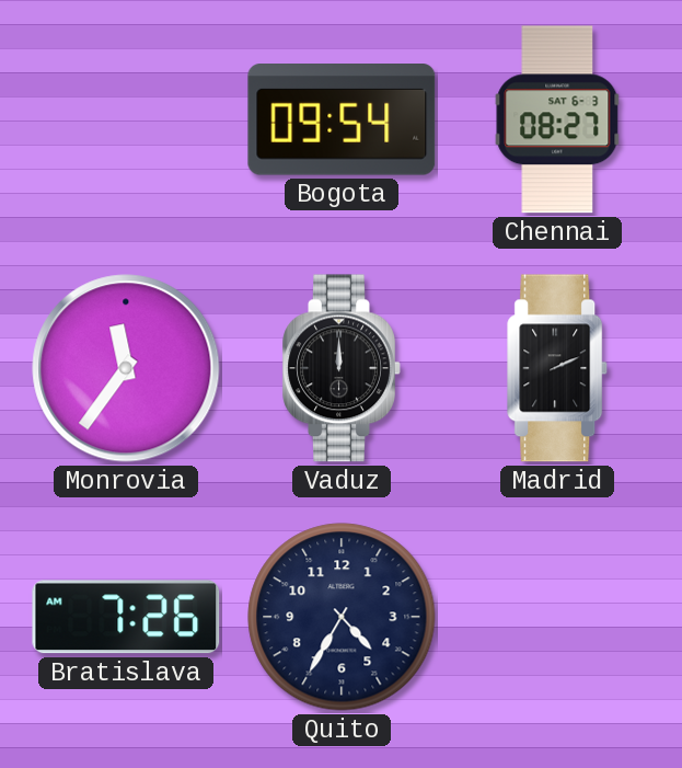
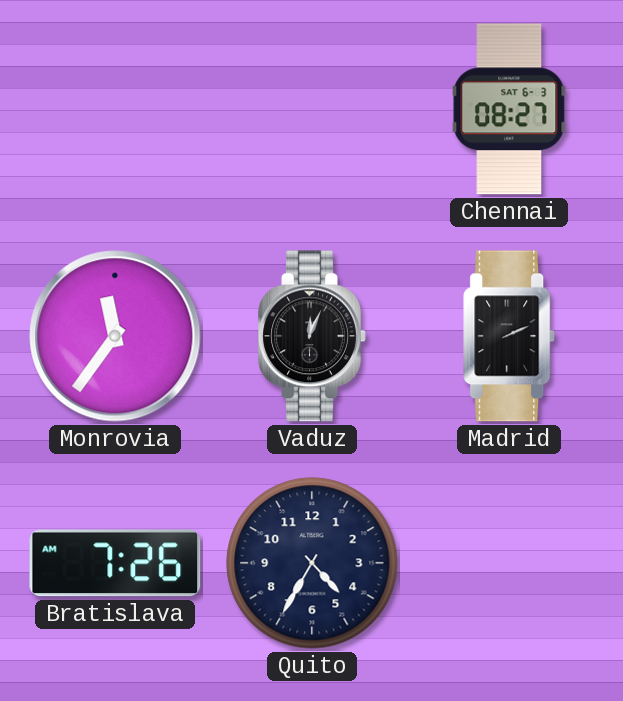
Bogota: 09:54 -> none
Vaduz: 12:00 -> 12:04
